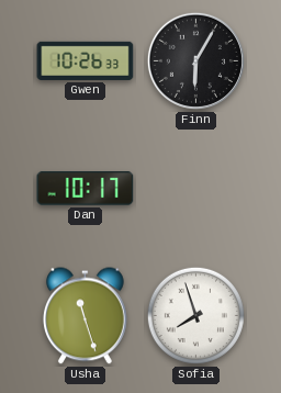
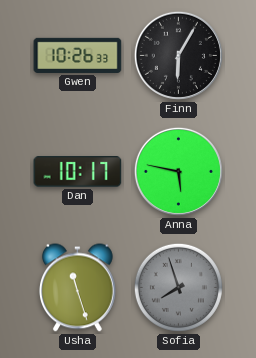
Anna: none -> 5:47
Sofia dial: white -> grey
